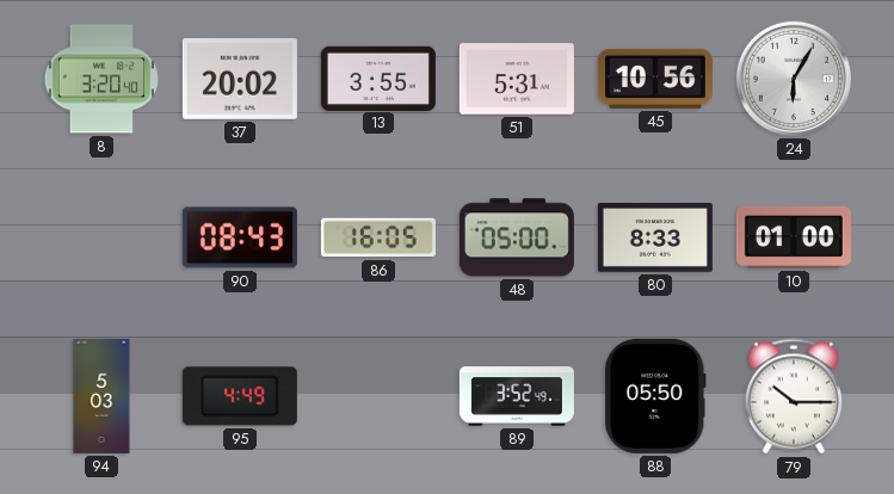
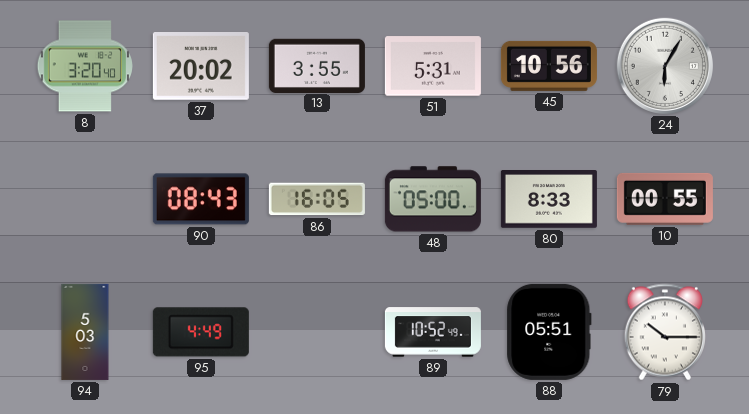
10: 01:00 -> 00:55
89: 3:52 -> 10:52
88: 05:50 -> 05:51
